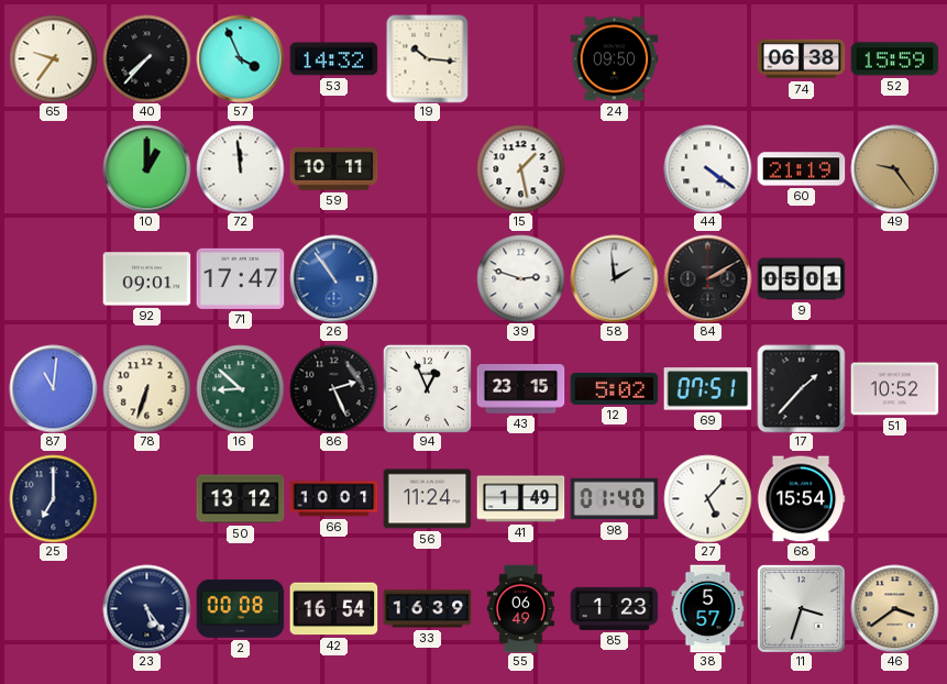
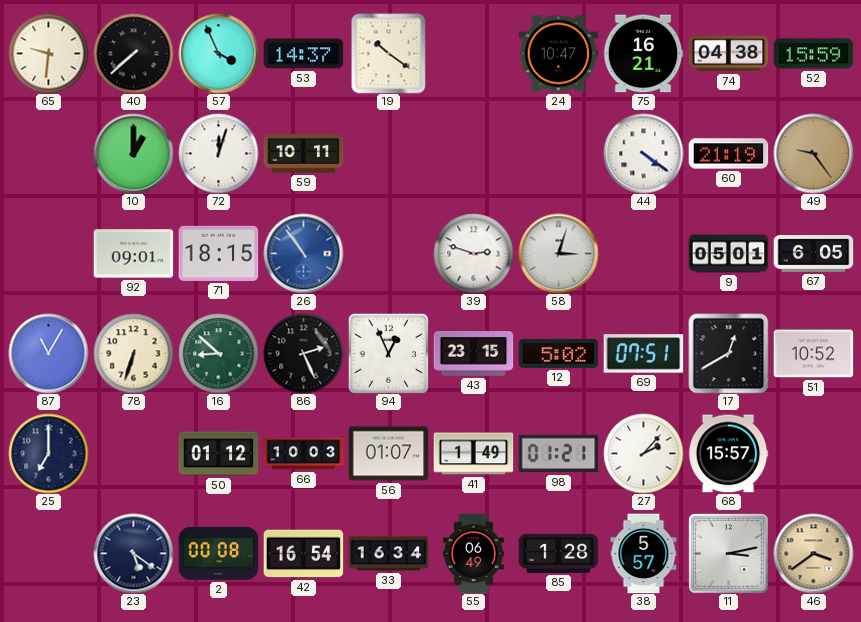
65: 9:36 -> 9:31
40: 7:37 -> 7:38
53: 14:32 -> 14:37
19: 10:16 -> 10:21
24: 09:50 -> 10:47
75: none -> 16:21
74: 06:38 -> 04:38
72: 11:59 -> 12:03
15: 1:28 -> none
71: 17:47 -> 18:15
58: 1:59 -> 3:03
84: 2:10 -> none
67: none -> 6:05
87: 11:01 -> 11:05
17: 1:37 -> 12:40
50: 13:12 -> 01:12
66: 10:01 -> 10:03
56: 11:24 -> 01:07
98: 01:40 -> 01:21
27: 5:07 -> 2:07
68: 15:54 -> 15:57
23: 5:24 -> 5:21
33: 16:39 -> 16:34
85: 1:23 -> 1:28
11: 3:33 -> 3:13
